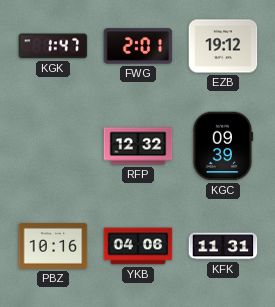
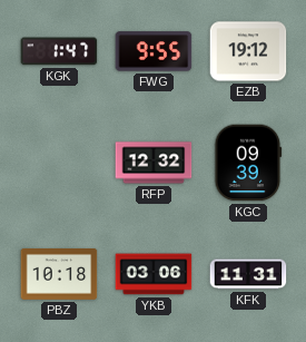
FWG: 2:01 -> 9:55
PBZ: 10:16 -> 10:18
YKB: 04:06 -> 03:06
